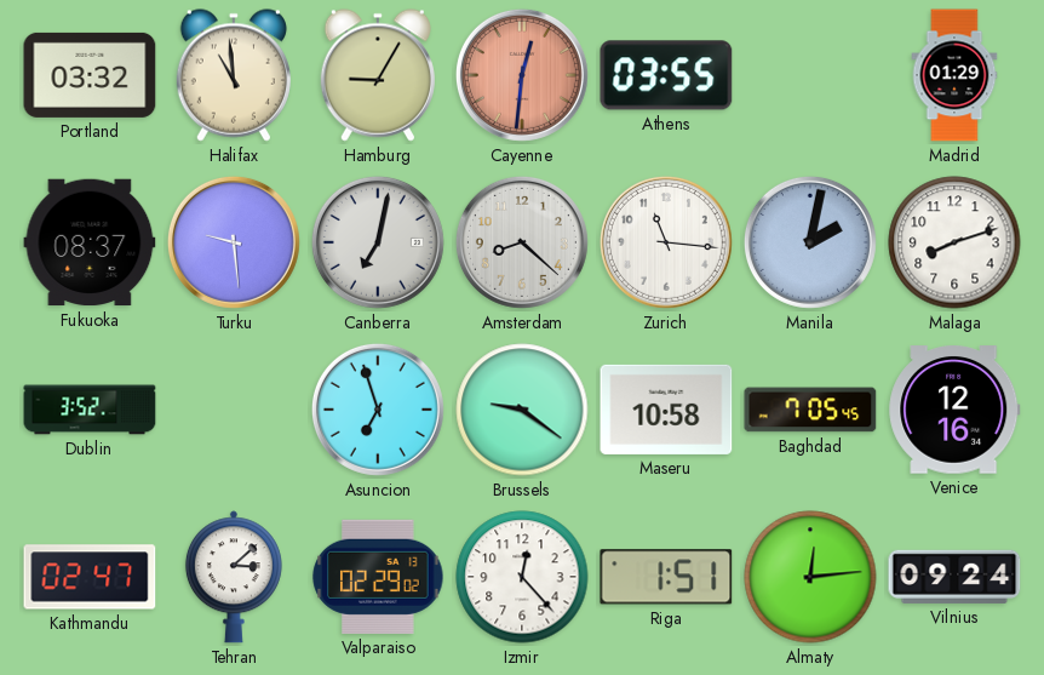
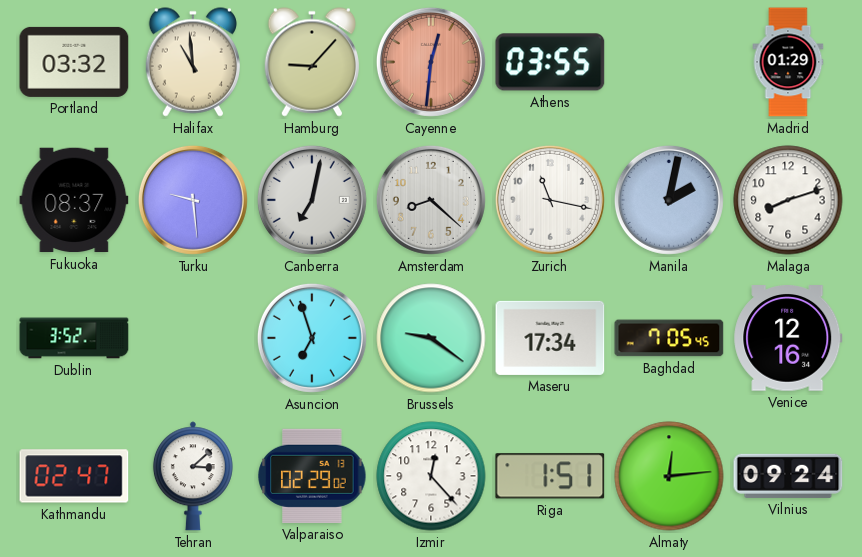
Hamburg: 9:05 -> 9:07
Zurich: 11:16 -> 11:17
Maseru: 10:58 -> 17:34
